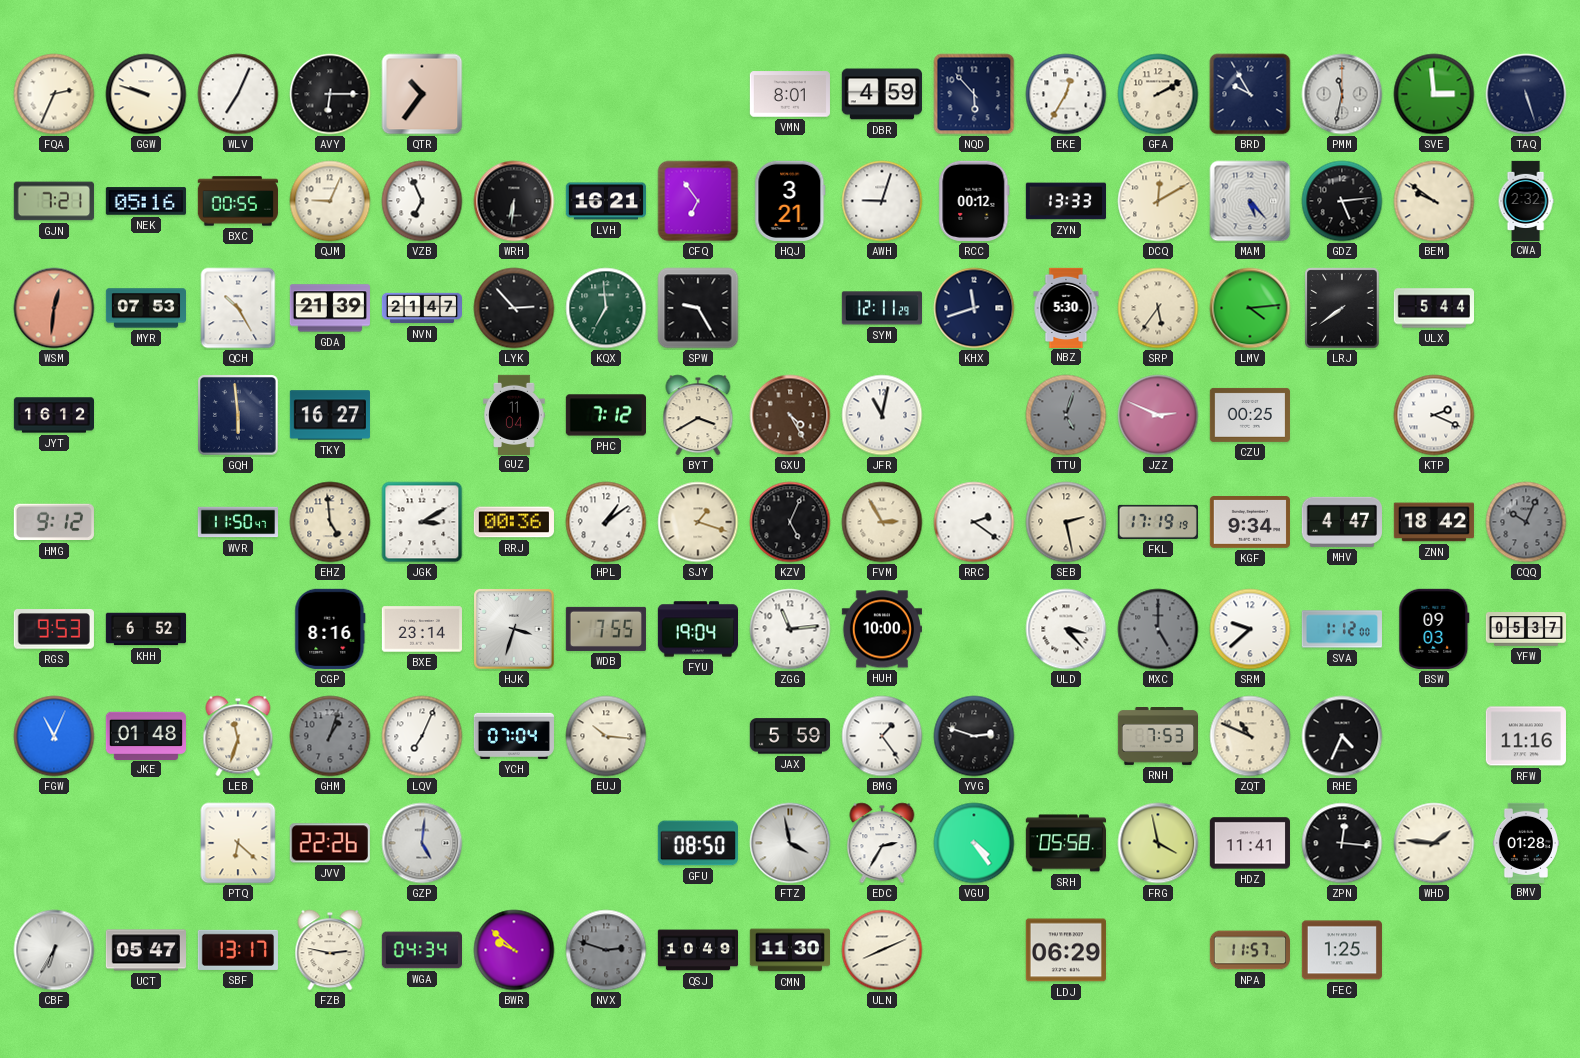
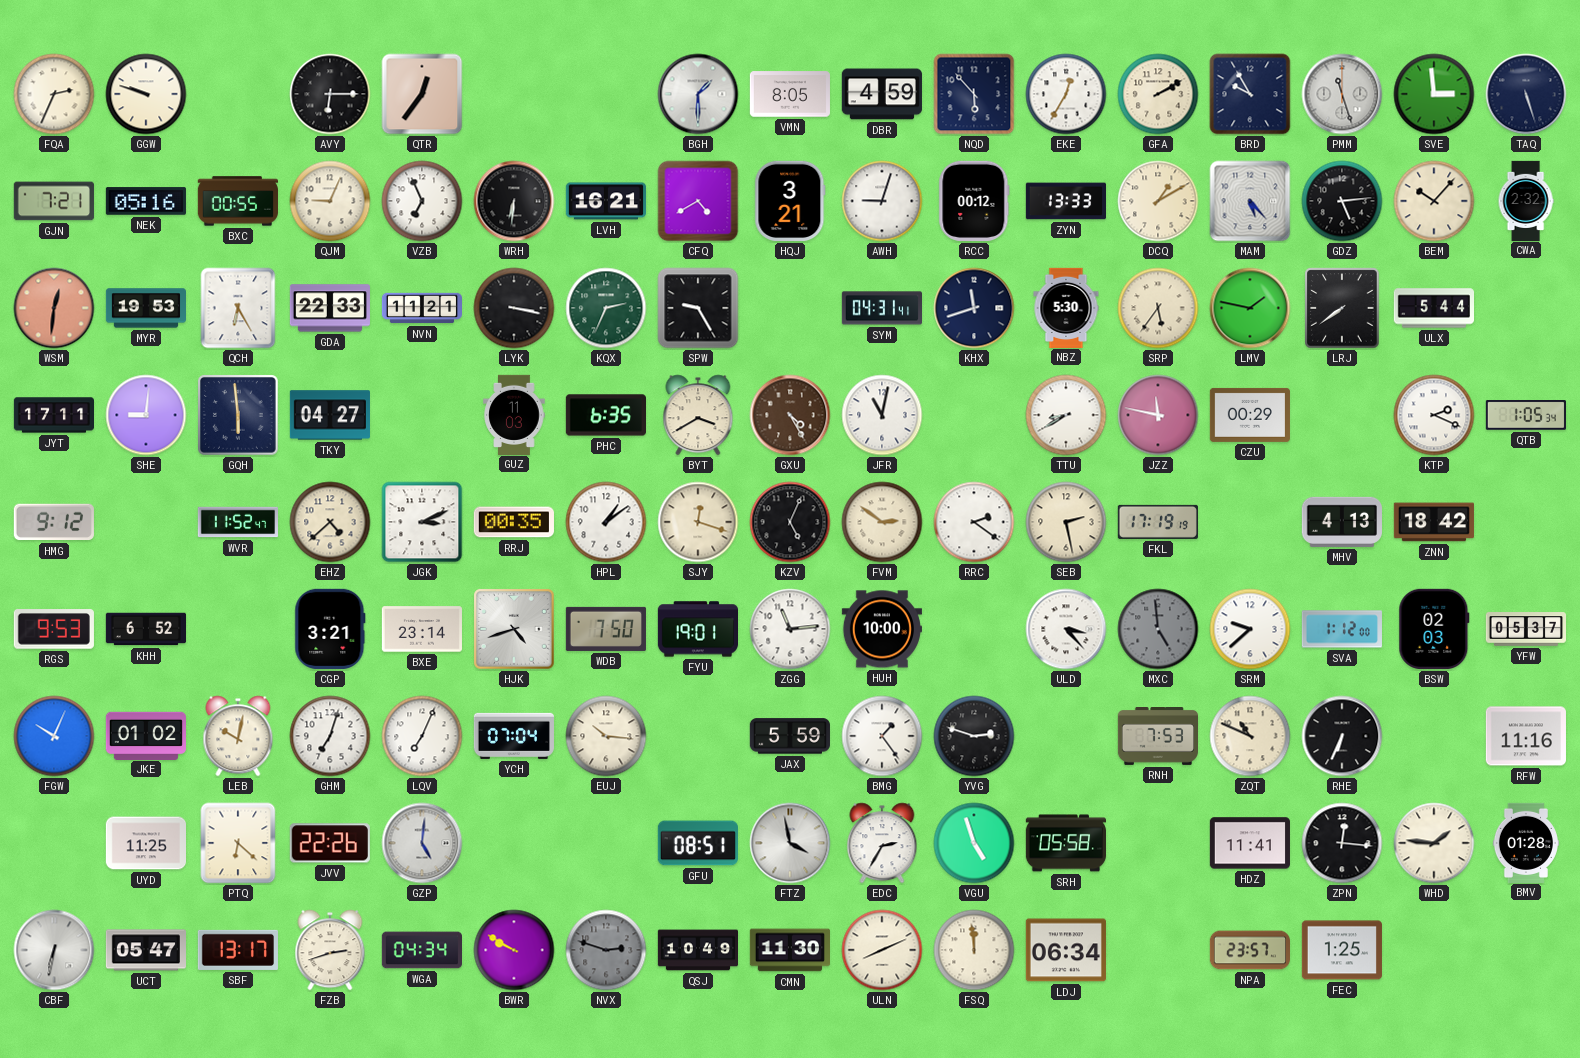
WLV: 7:04 -> none
QTR: 10:36 -> 12:36
BGH: none -> 1:30
VMN: 8:01 -> 8:05
PMM: 11:32 -> 11:27
CFQ: 6:54 -> 4:40
DCQ: 12:10 -> 1:10
BEM: 9:51 -> 10:07
MYR: 07:53 -> 19:53
QCH: 10:25 -> 6:25
GDA: 21:39 -> 22:33
NVN: 21:47 -> 11:21
LYK: 2:53 -> 3:17
KQX: 6:59 -> 2:34
SYM: 12:11 -> 04:31
LMV: 4:14 -> 1:47
JYT: 16:12 -> 17:11
SHE: none -> 9:01
TKY: 16:27 -> 04:27
GUZ: 11:04 -> 11:03
PHC: 7:12 -> 6:35
TTU: 5:03 -> 8:40
TTU dial: grey -> white
JZZ: 2:49 -> 11:47
CZU: 00:25 -> 00:29
QTB: none -> 1:05
WVR: 11:50 -> 11:52
EHZ: 4:59 -> 4:38
JGK: 3:10 -> 3:11
RRJ: 00:36 -> 00:35
SJY: 1:18 -> 12:18
FVM: 2:55 -> 2:51
KGF: 9:34 -> none
MHV: 4:47 -> 4:13
CQQ: 10:04 -> none
CGP: 8:16 -> 3:21
HJK: 3:33 -> 4:42
WDB: 7:55 -> 7:50
FYU: 19:04 -> 19:01
MXC: 5:00 -> 4:59
BSW: 09:03 -> 02:03
FGW: 11:04 -> 10:04
JKE: 01:48 -> 01:02
LEB: 11:33 -> 10:02
GHM: 1:03 -> 7:03
GHM dial: grey -> white
RHE: 4:34 -> 6:34
UYD: none -> 11:25
GFU: 08:50 -> 08:51
VGU: 4:24 -> 4:57
FRG: 3:58 -> none
CBF: 6:35 -> 6:32
FZB: 2:47 -> 2:42
BWR: 9:52 -> 9:50
FSQ: none -> 11:59
LDJ: 06:29 -> 06:34
NPA: 11:57 -> 23:57
